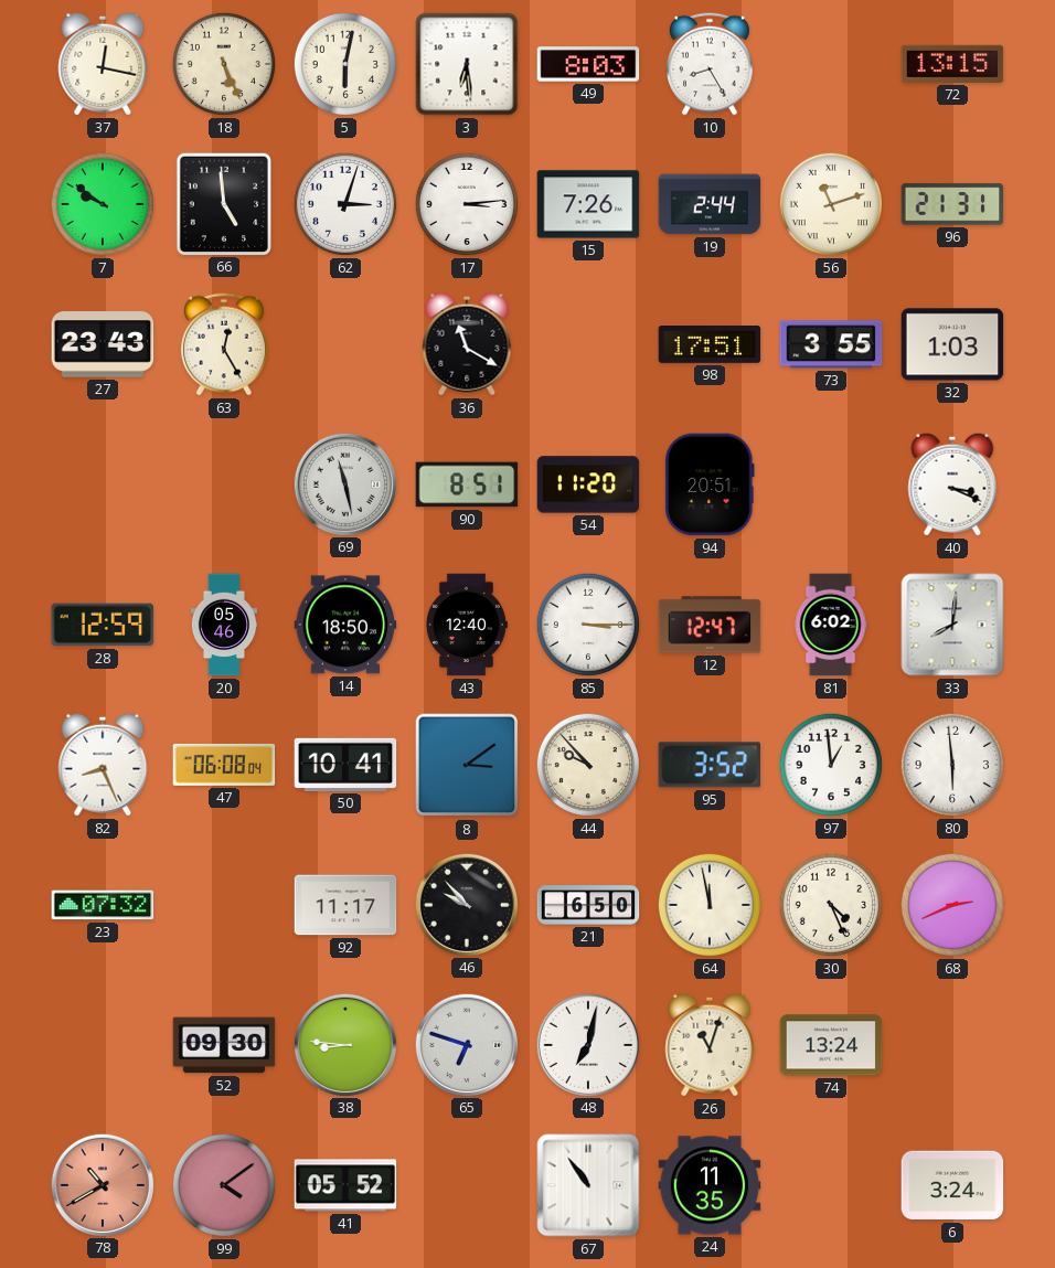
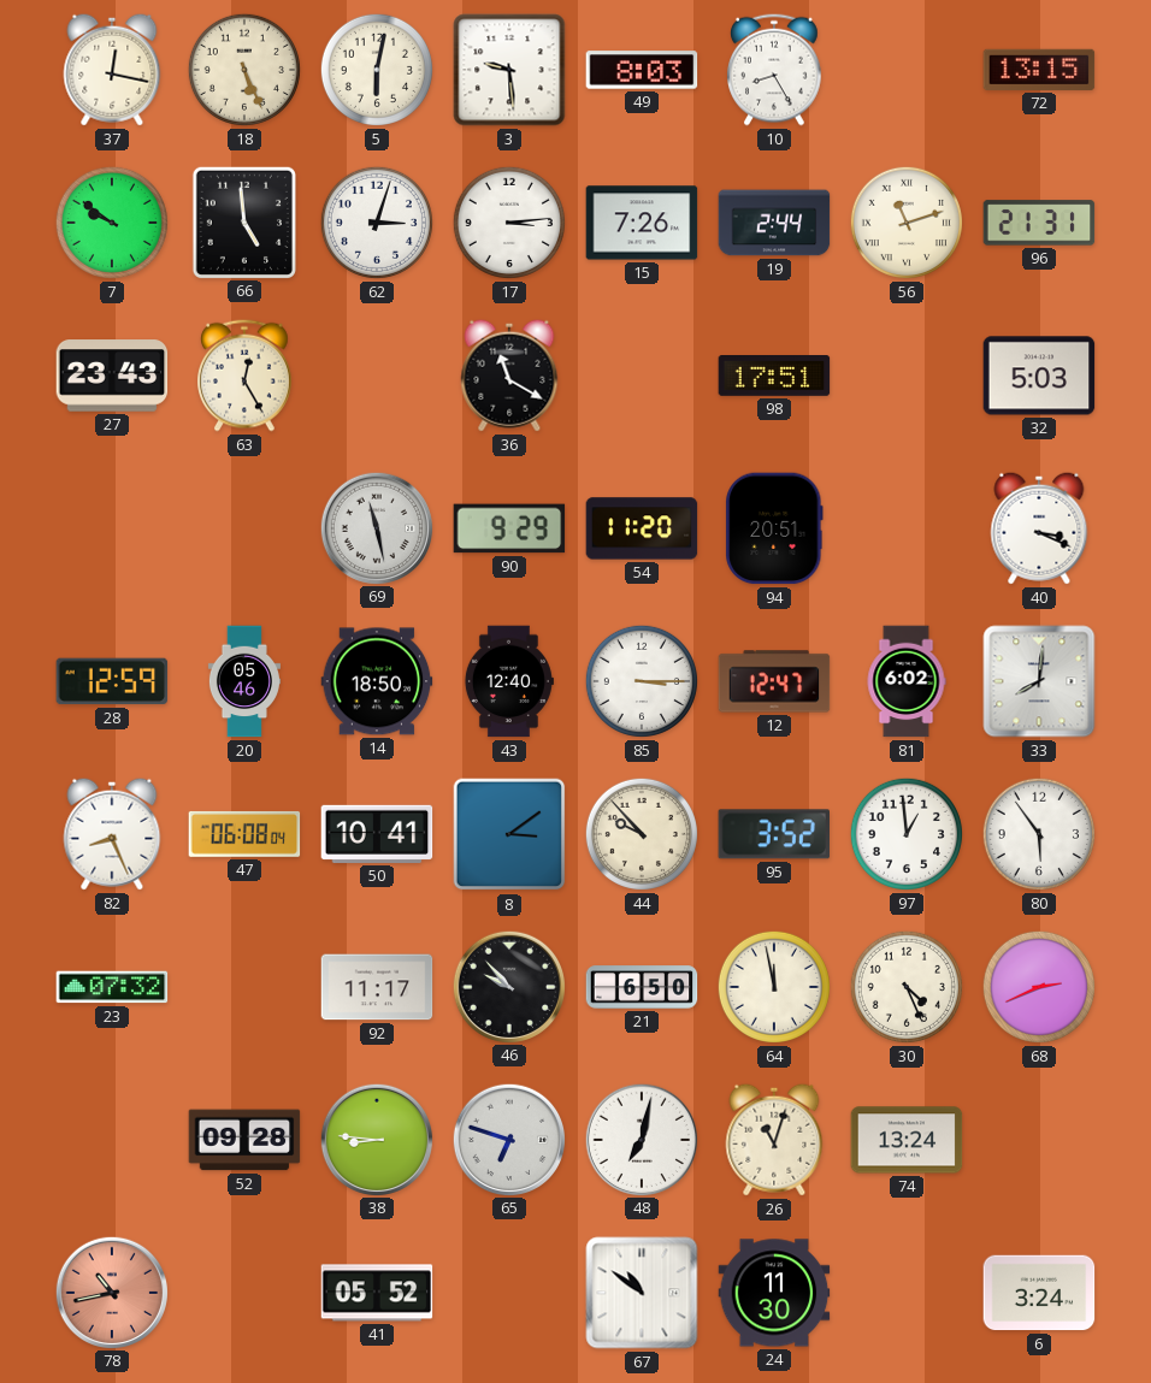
3: 6:29 -> 9:29
73: 3:55 -> none
32: 1:03 -> 5:03
90: 8:51 -> 9:29
80: 5:59 -> 5:54
52: 09:30 -> 09:28
78: 10:40 -> 10:43
99: 4:09 -> none
67: 10:54 -> 10:51
24: 11:35 -> 11:30
